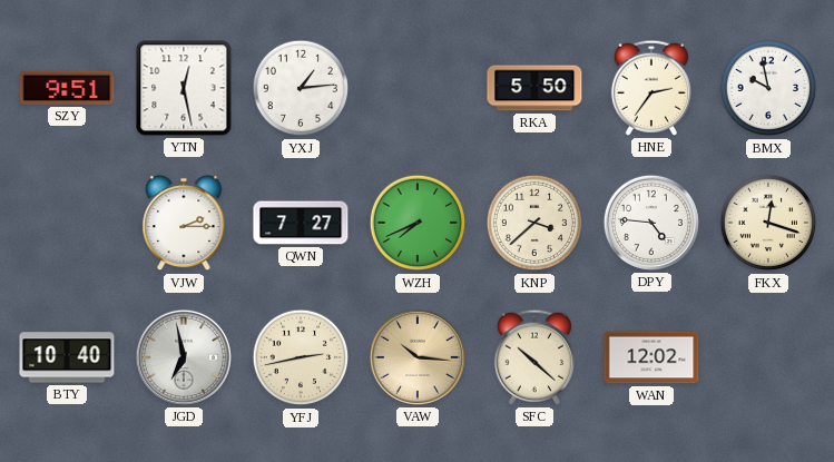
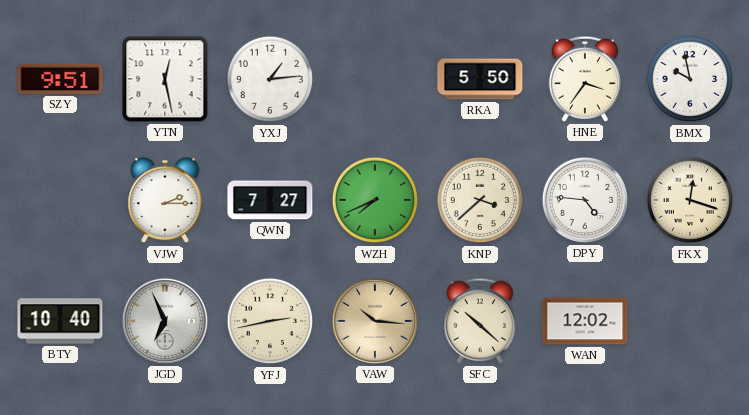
HNE: 2:36 -> 3:36
JGD: 6:58 -> 6:56
